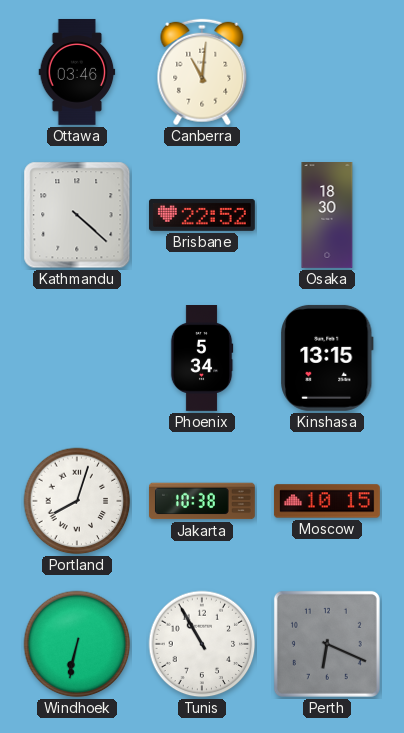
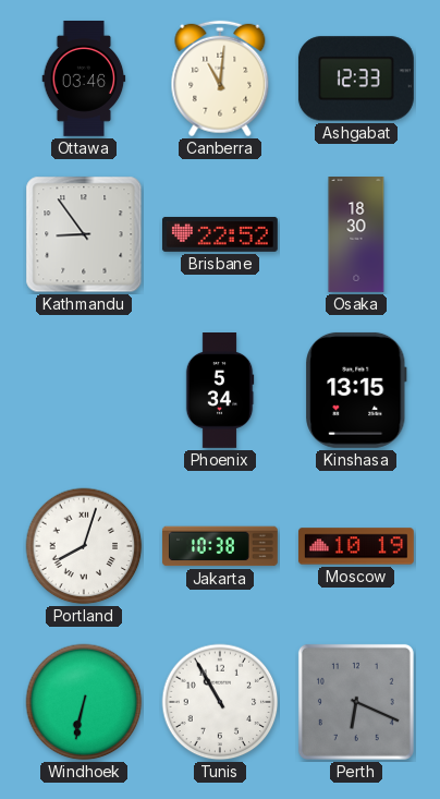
Ashgabat: none -> 12:33
Kathmandu: 4:22 -> 8:54
Moscow: 10:15 -> 10:19
